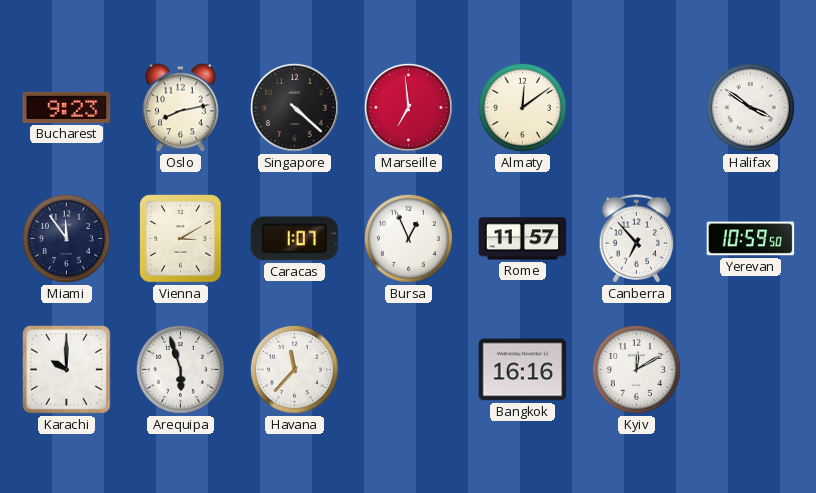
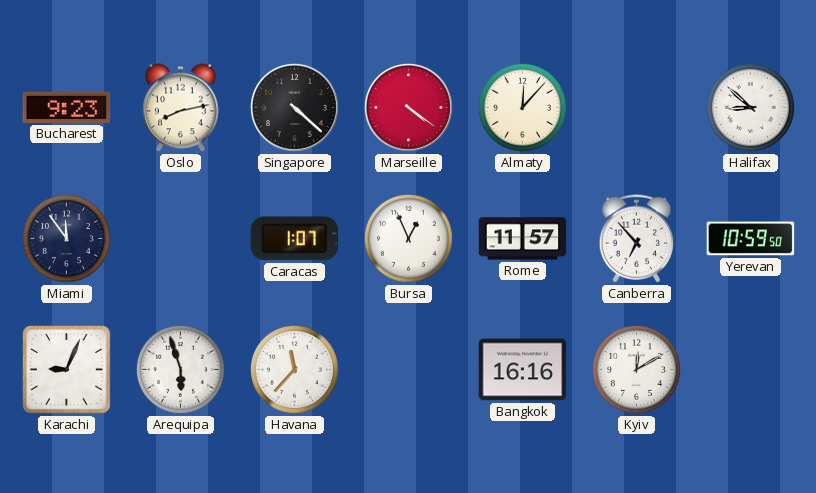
Marseille: 6:59 -> 4:21
Almaty: 12:09 -> 12:07
Halifax: 3:51 -> 8:52
Vienna: 3:10 -> none
Karachi: 10:00 -> 9:04
